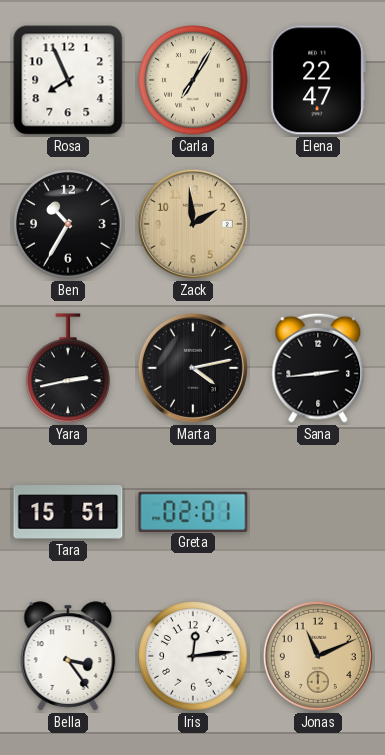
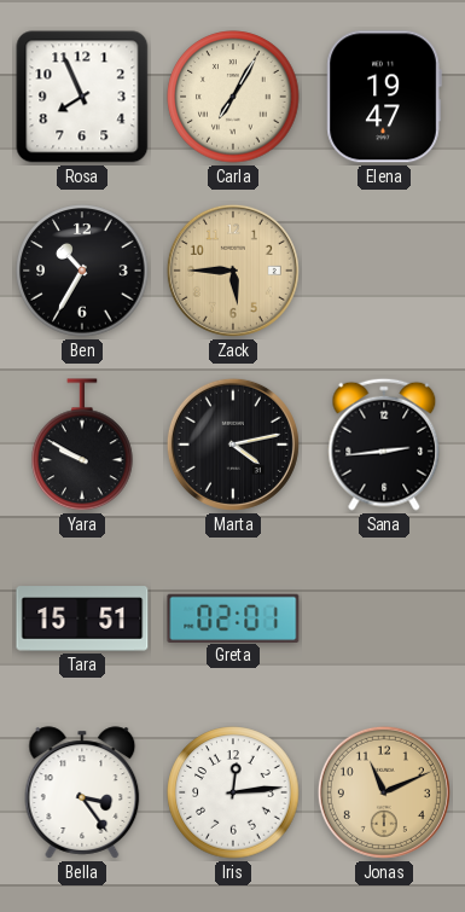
Elena: 22:47 -> 19:47
Zack: 1:59 -> 5:45
Yara: 2:43 -> 9:50
